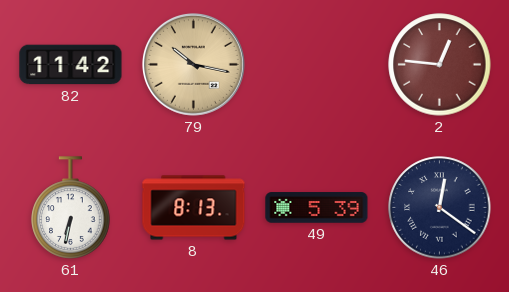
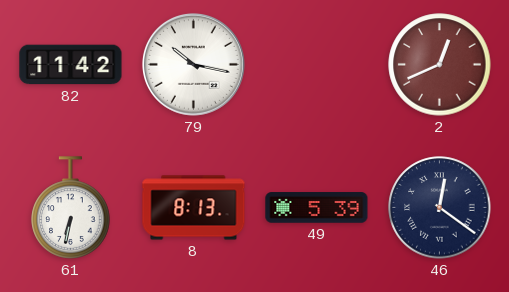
79 dial: champagne -> white
2: 12:46 -> 12:41
